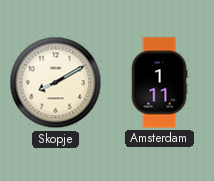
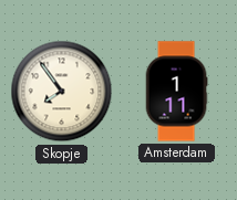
Skopje: 8:10 -> 7:54
